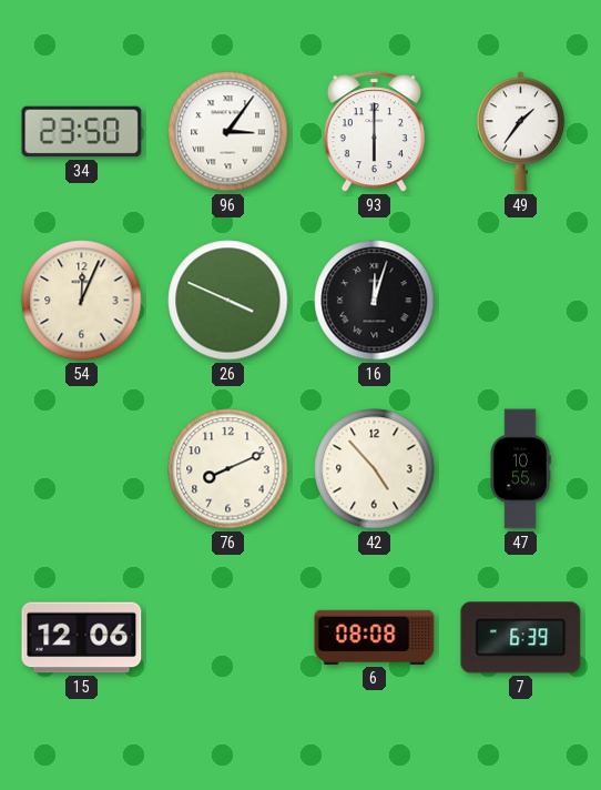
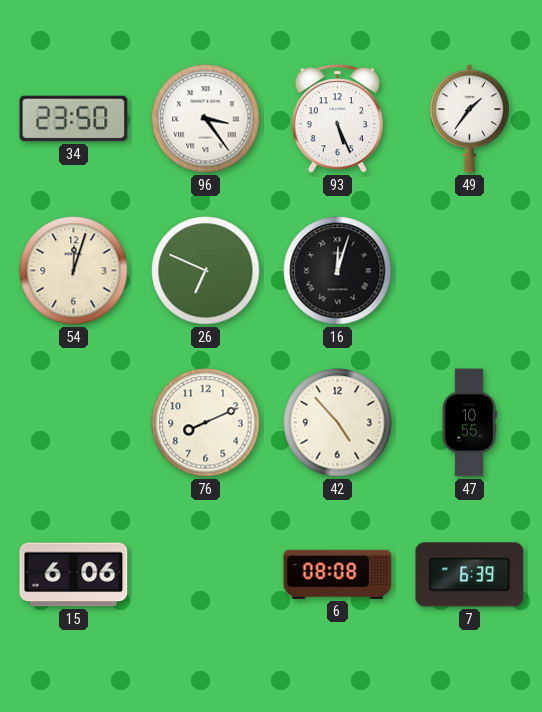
96: 3:06 -> 3:24
93: 6:00 -> 5:26
54: 12:04 -> 12:03
26: 3:49 -> 6:49
15: 12:06 -> 6:06
